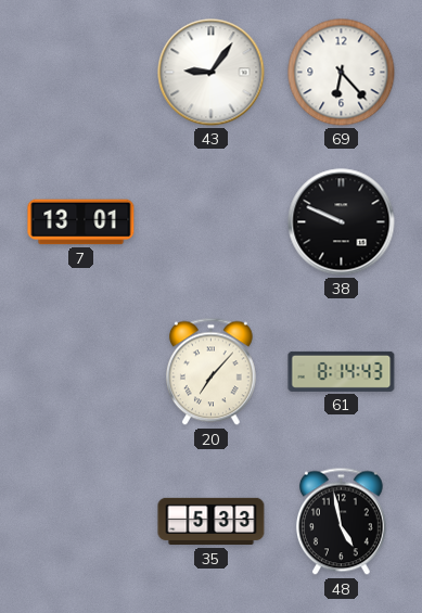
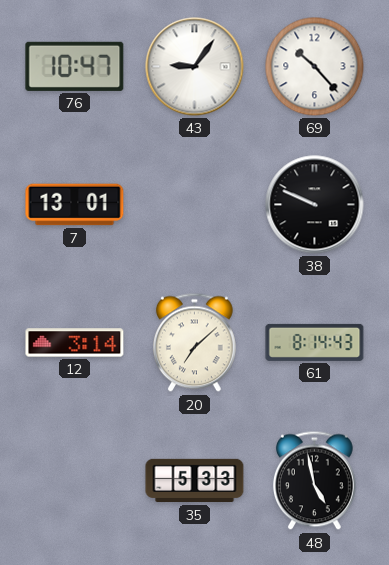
76: none -> 10:47
69: 6:23 -> 10:23
12: none -> 3:14
20: 7:07 -> 7:08
